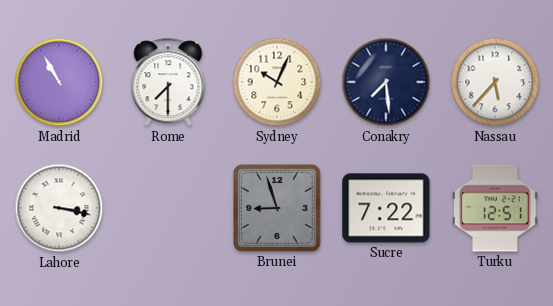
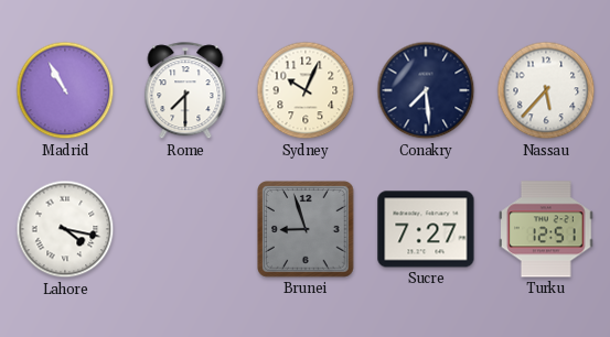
Lahore: 3:17 -> 4:17
Sucre: 7:22 -> 7:27
